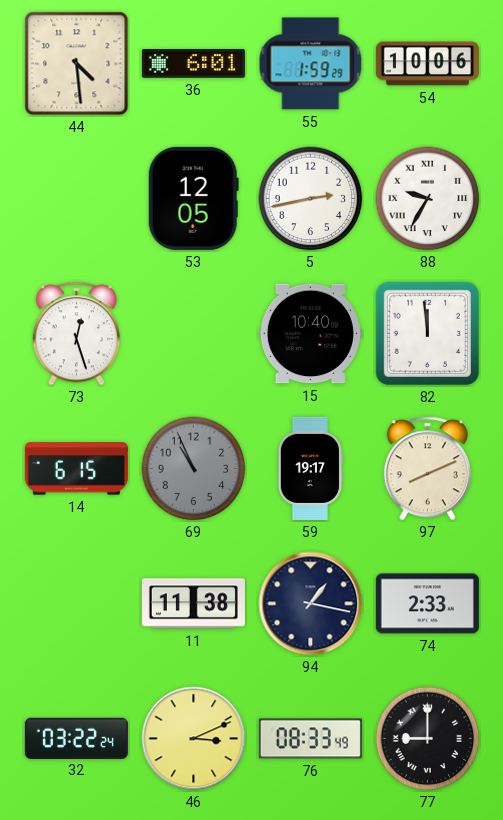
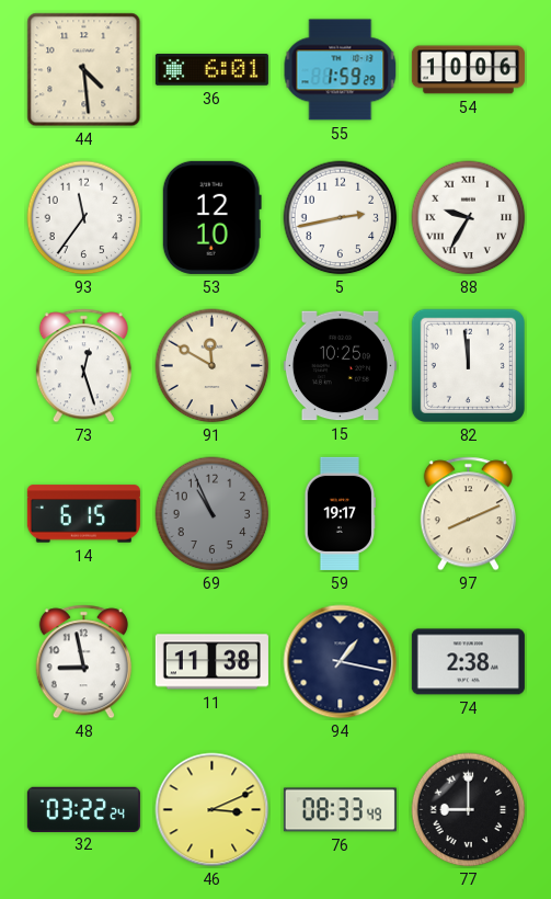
93: none -> 11:36
53: 12:05 -> 12:10
91: none -> 11:50
15: 10:40 -> 10:25
48: none -> 8:58
74: 2:33 -> 2:38
